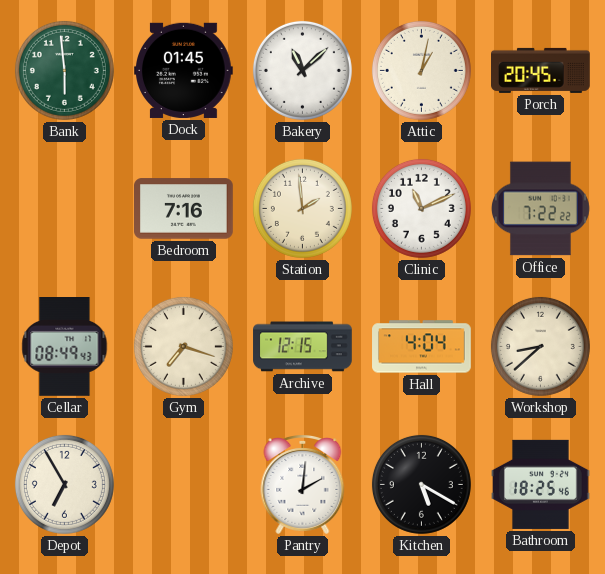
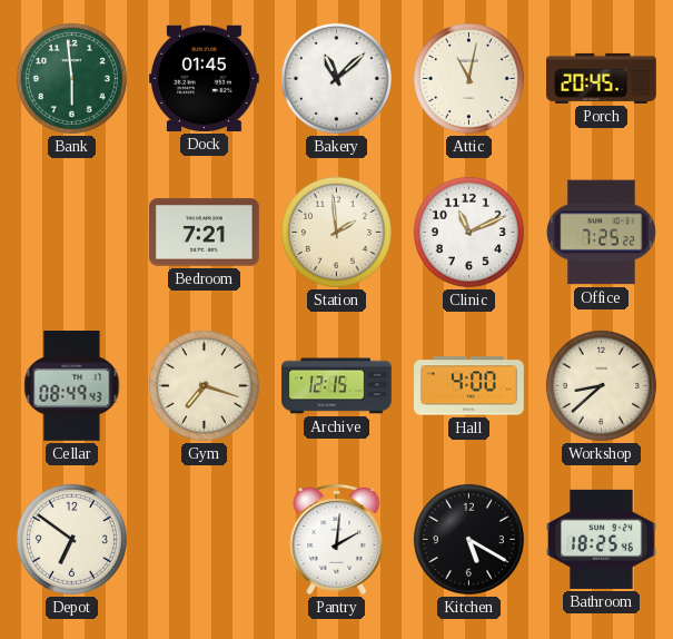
Attic: 1:02 -> 11:02
Bedroom: 7:16 -> 7:21
Office: 7:22 -> 7:25
Hall: 4:04 -> 4:00
Depot: 6:55 -> 6:51
